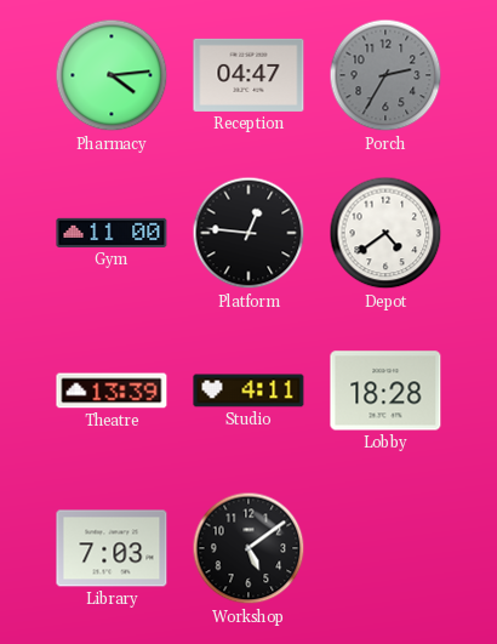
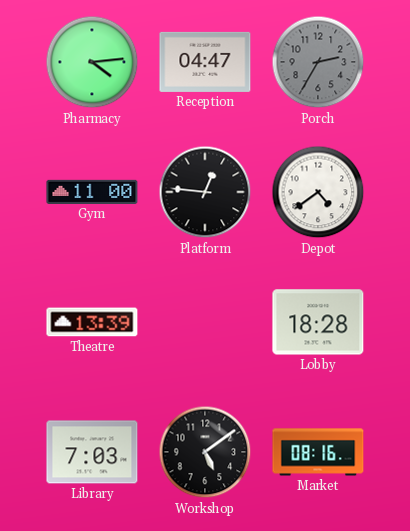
Studio: 4:11 -> none
Market: none -> 08:16
